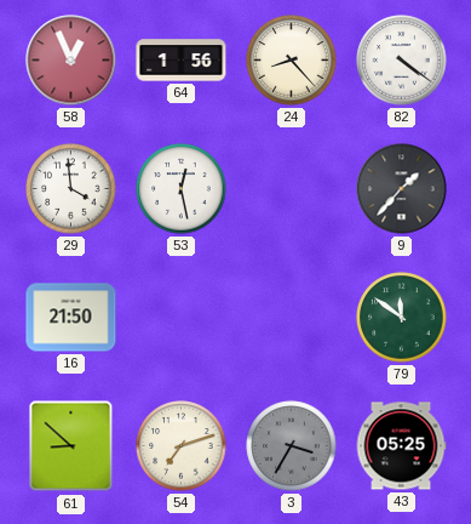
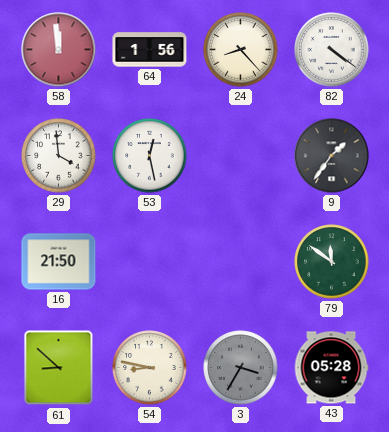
58: 12:56 -> 11:59
9: 1:37 -> 1:36
54: 7:12 -> 8:47
43: 05:25 -> 05:28
